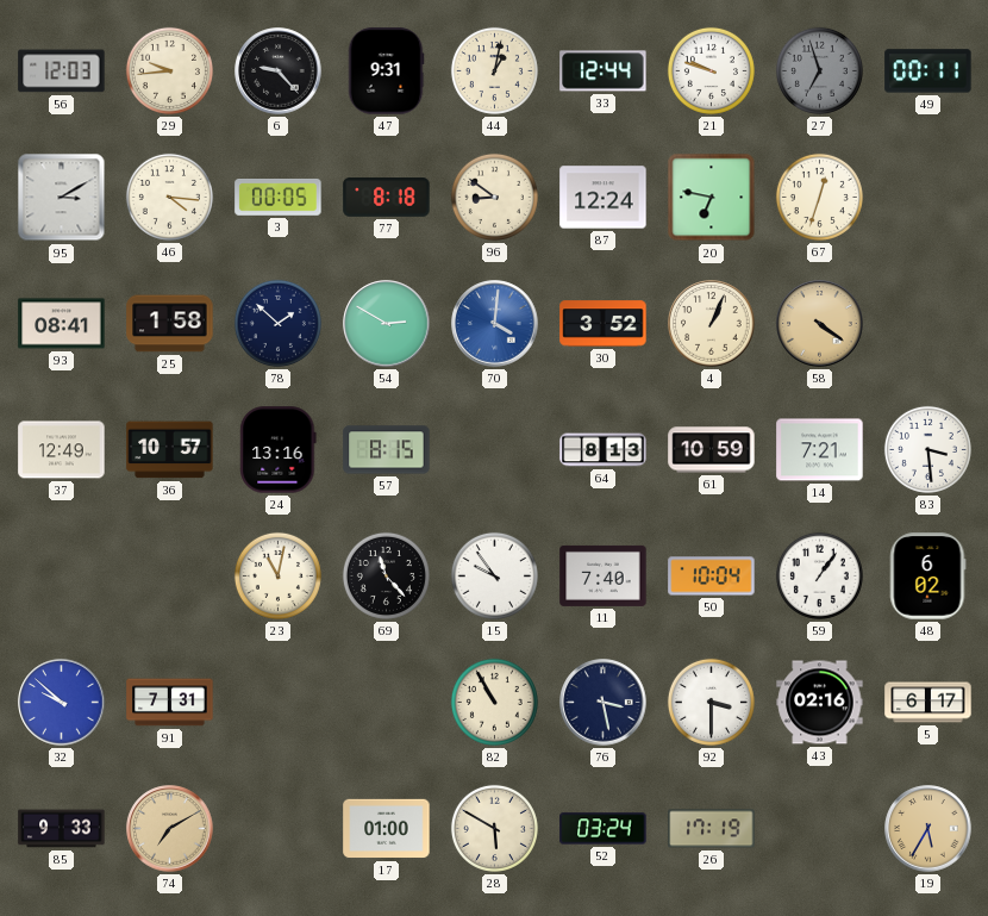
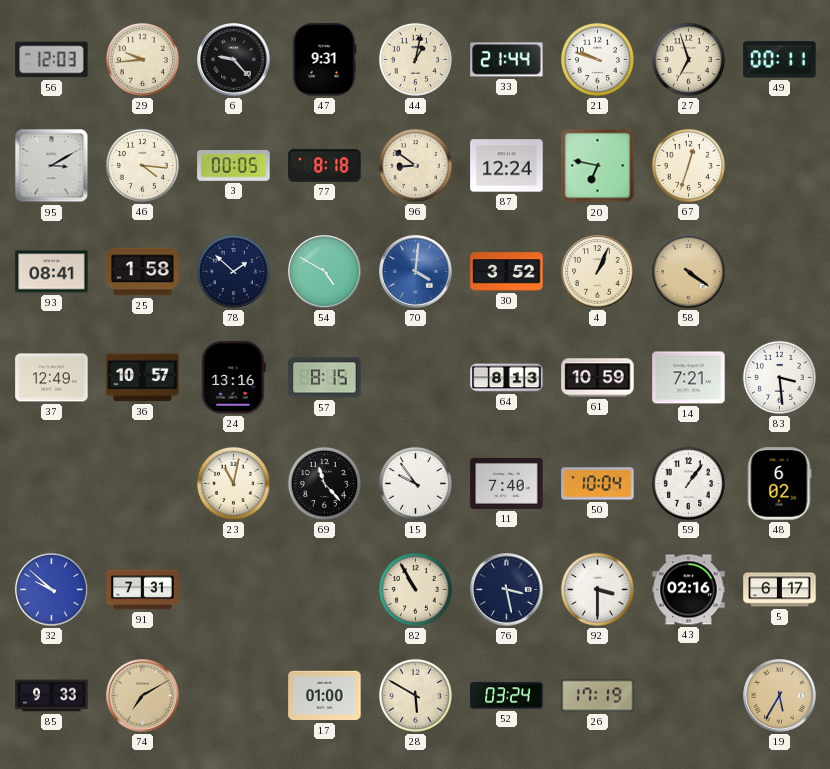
33: 12:44 -> 21:44
27 dial: grey -> cream
54: 2:50 -> 4:50
